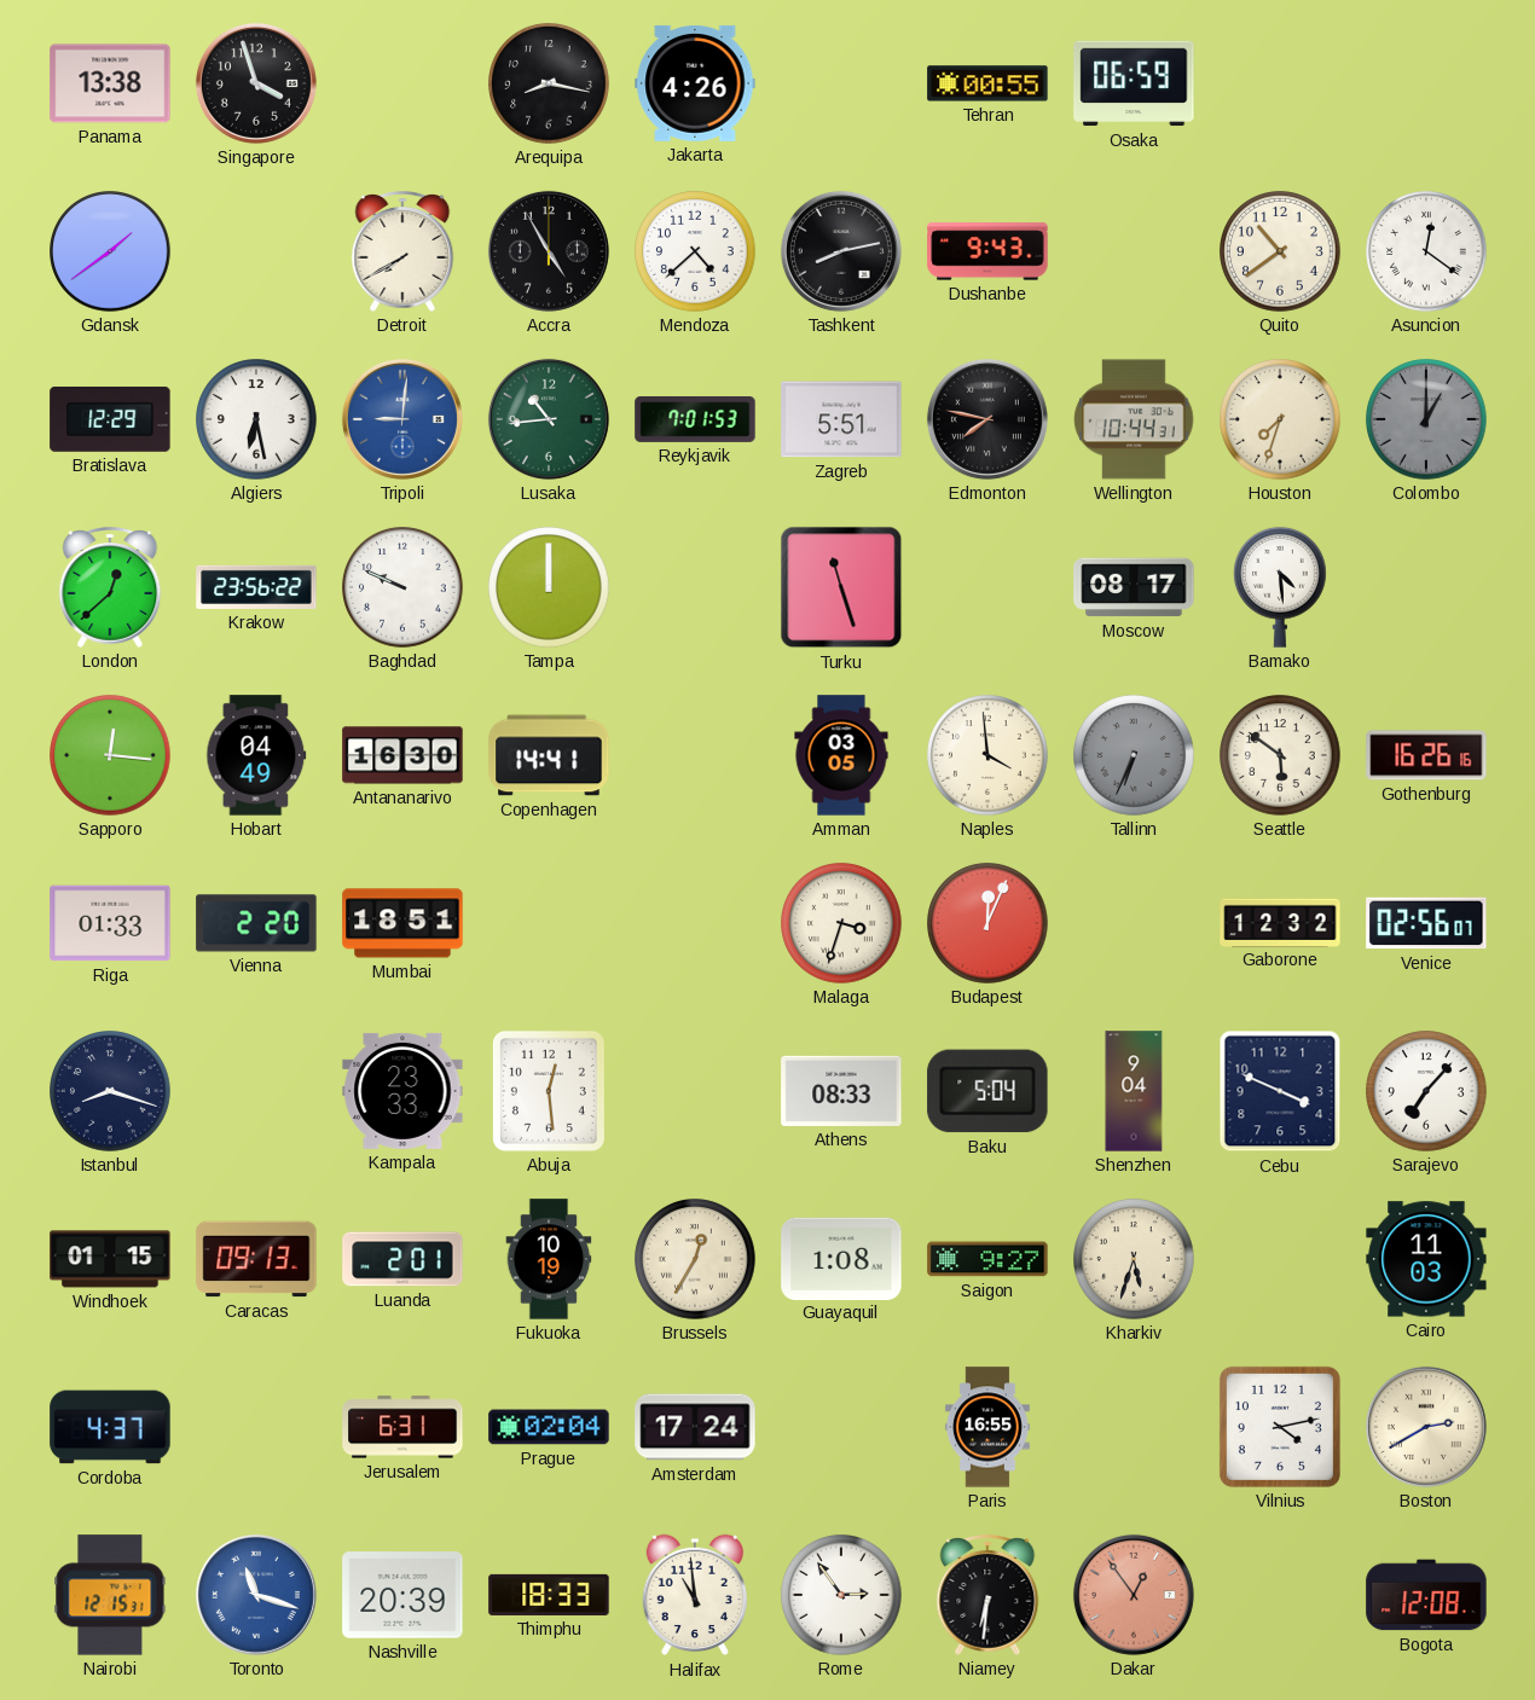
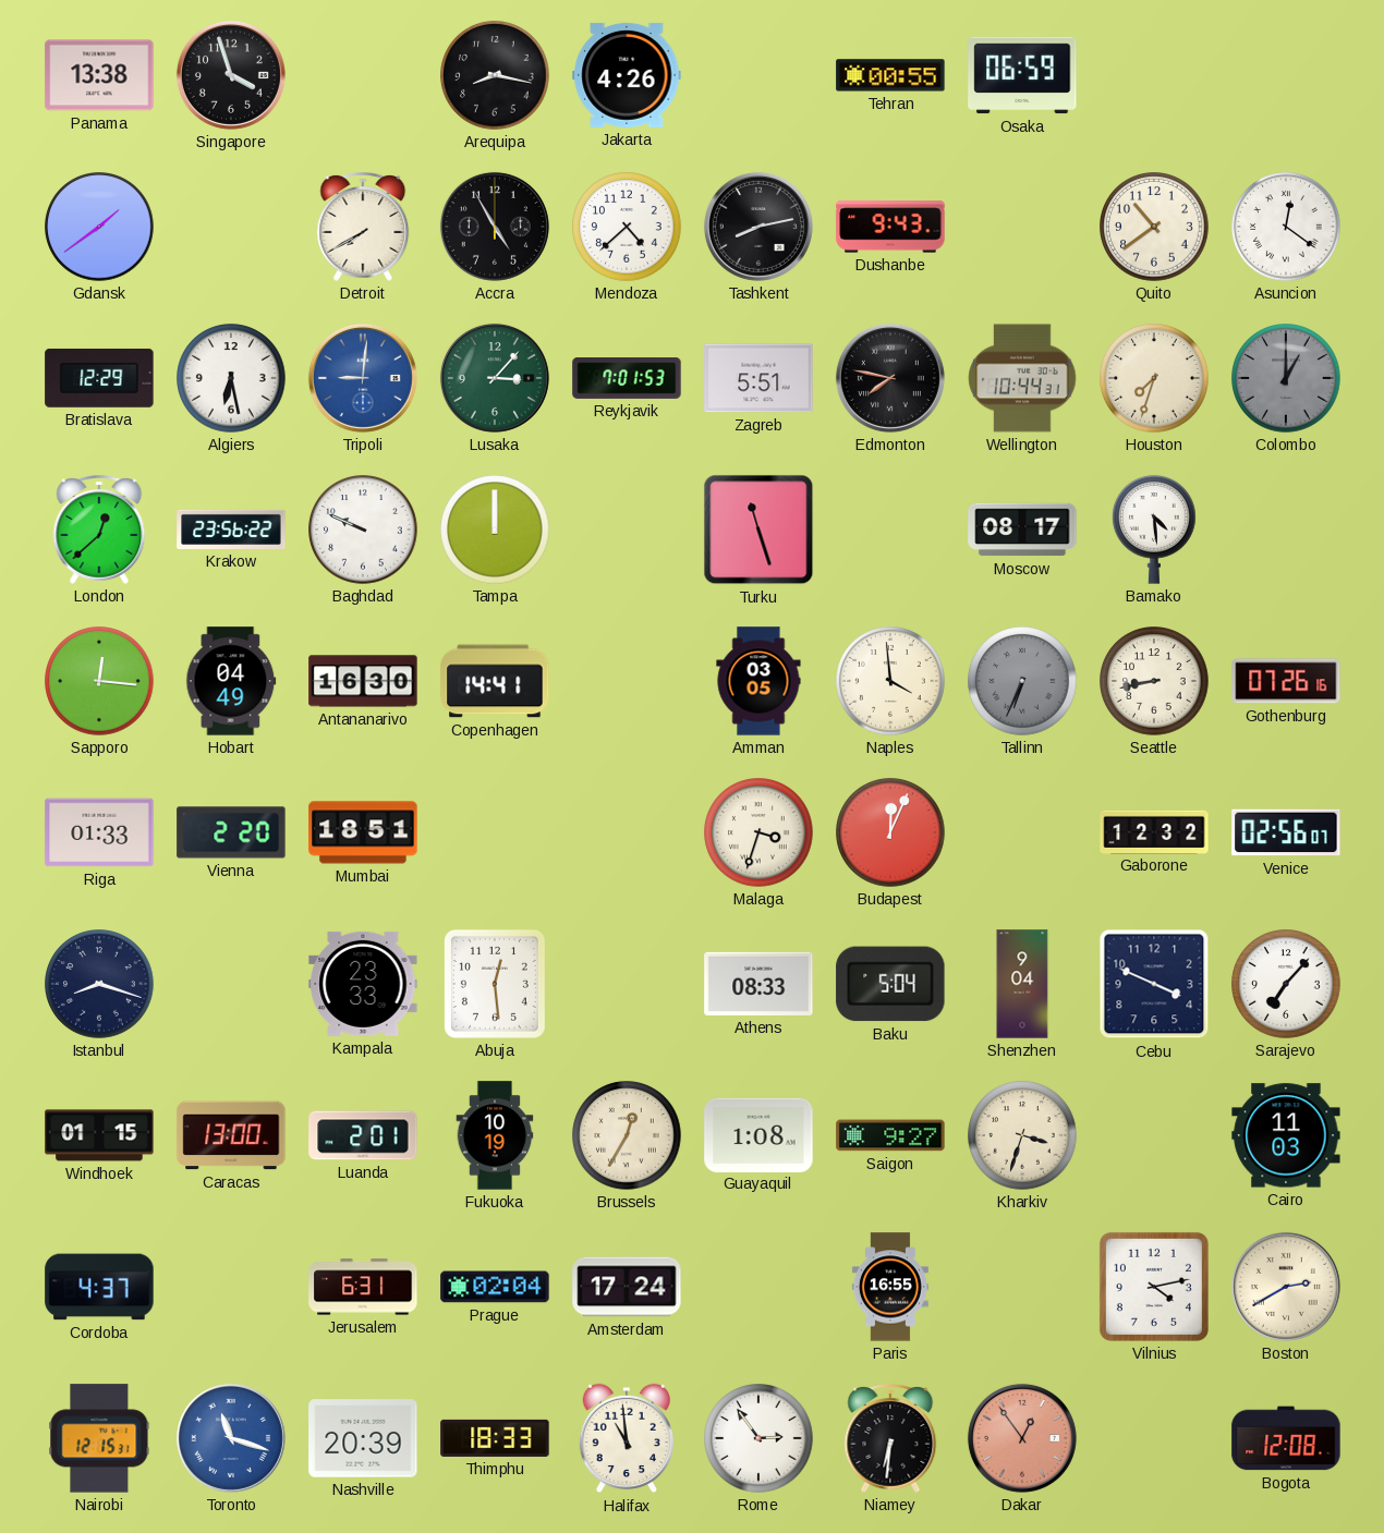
Lusaka: 10:44 -> 3:07
Seattle: 5:51 -> 8:43
Gothenburg: 16:26 -> 07:26
Caracas: 09:13 -> 13:00
Kharkiv: 5:33 -> 3:33
